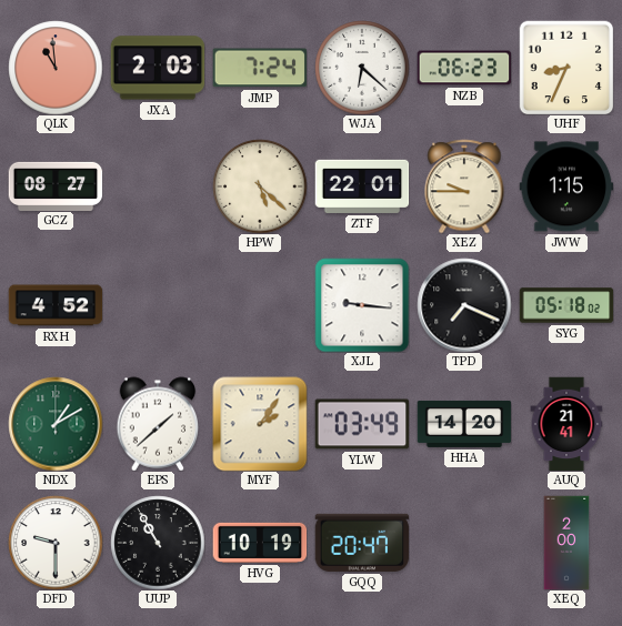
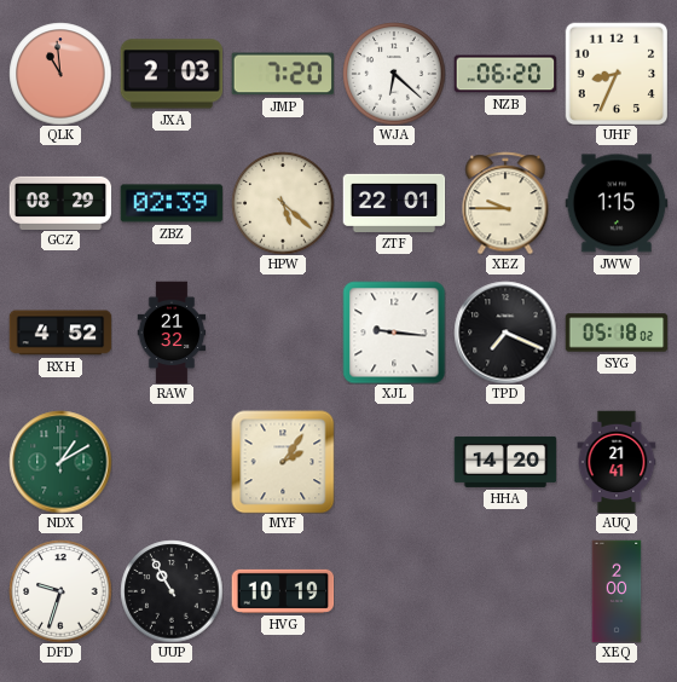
JMP: 7:24 -> 7:20
NZB: 06:23 -> 06:20
GCZ: 08:27 -> 08:29
ZBZ: none -> 02:39
RAW: none -> 21:32
EPS: 1:38 -> none
YLW: 03:49 -> none
DFD: 9:30 -> 9:33
GQQ: 20:47 -> none
